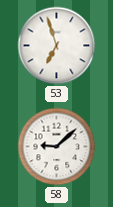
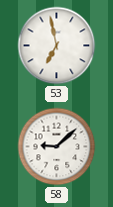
53: 6:57 -> 6:58
